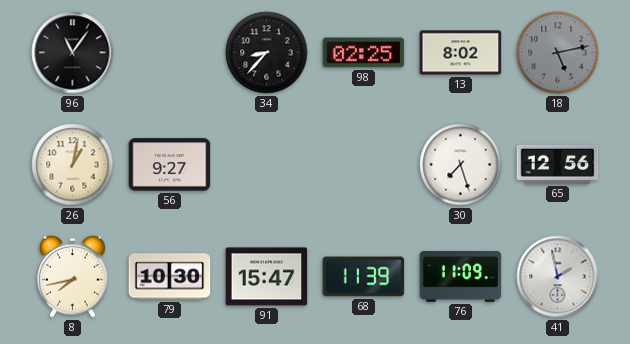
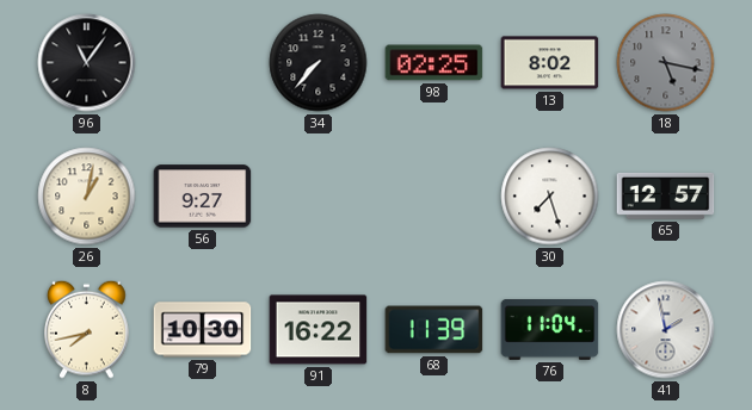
34: 8:37 -> 7:37
18: 5:13 -> 5:17
65: 12:56 -> 12:57
91: 15:47 -> 16:22
76: 11:09 -> 11:04
